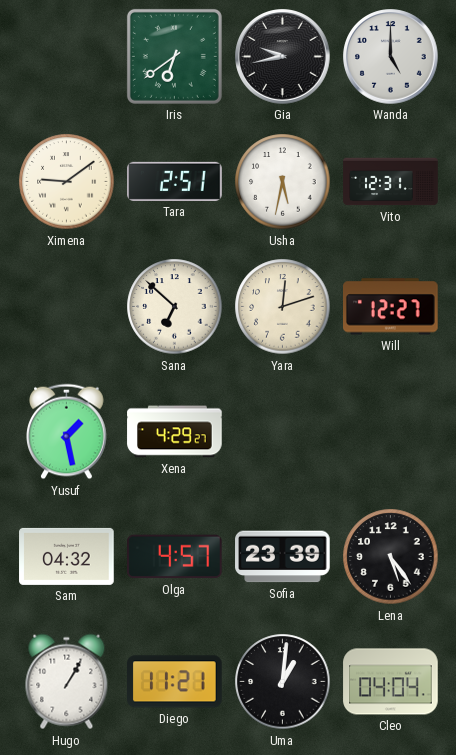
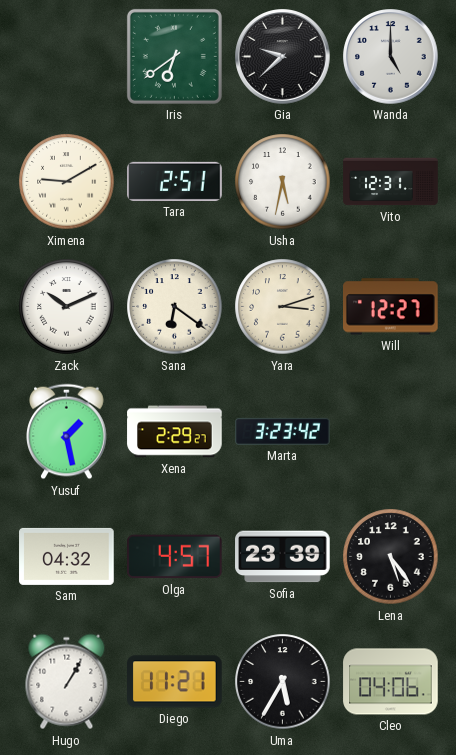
Gia: 9:43 -> 9:38
Ximena: 9:09 -> 9:10
Zack: none -> 10:11
Sana: 6:52 -> 6:21
Yara: 12:12 -> 3:12
Xena: 4:29 -> 2:29
Marta: none -> 3:23
Uma: 1:01 -> 5:35
Cleo: 04:04 -> 04:06
